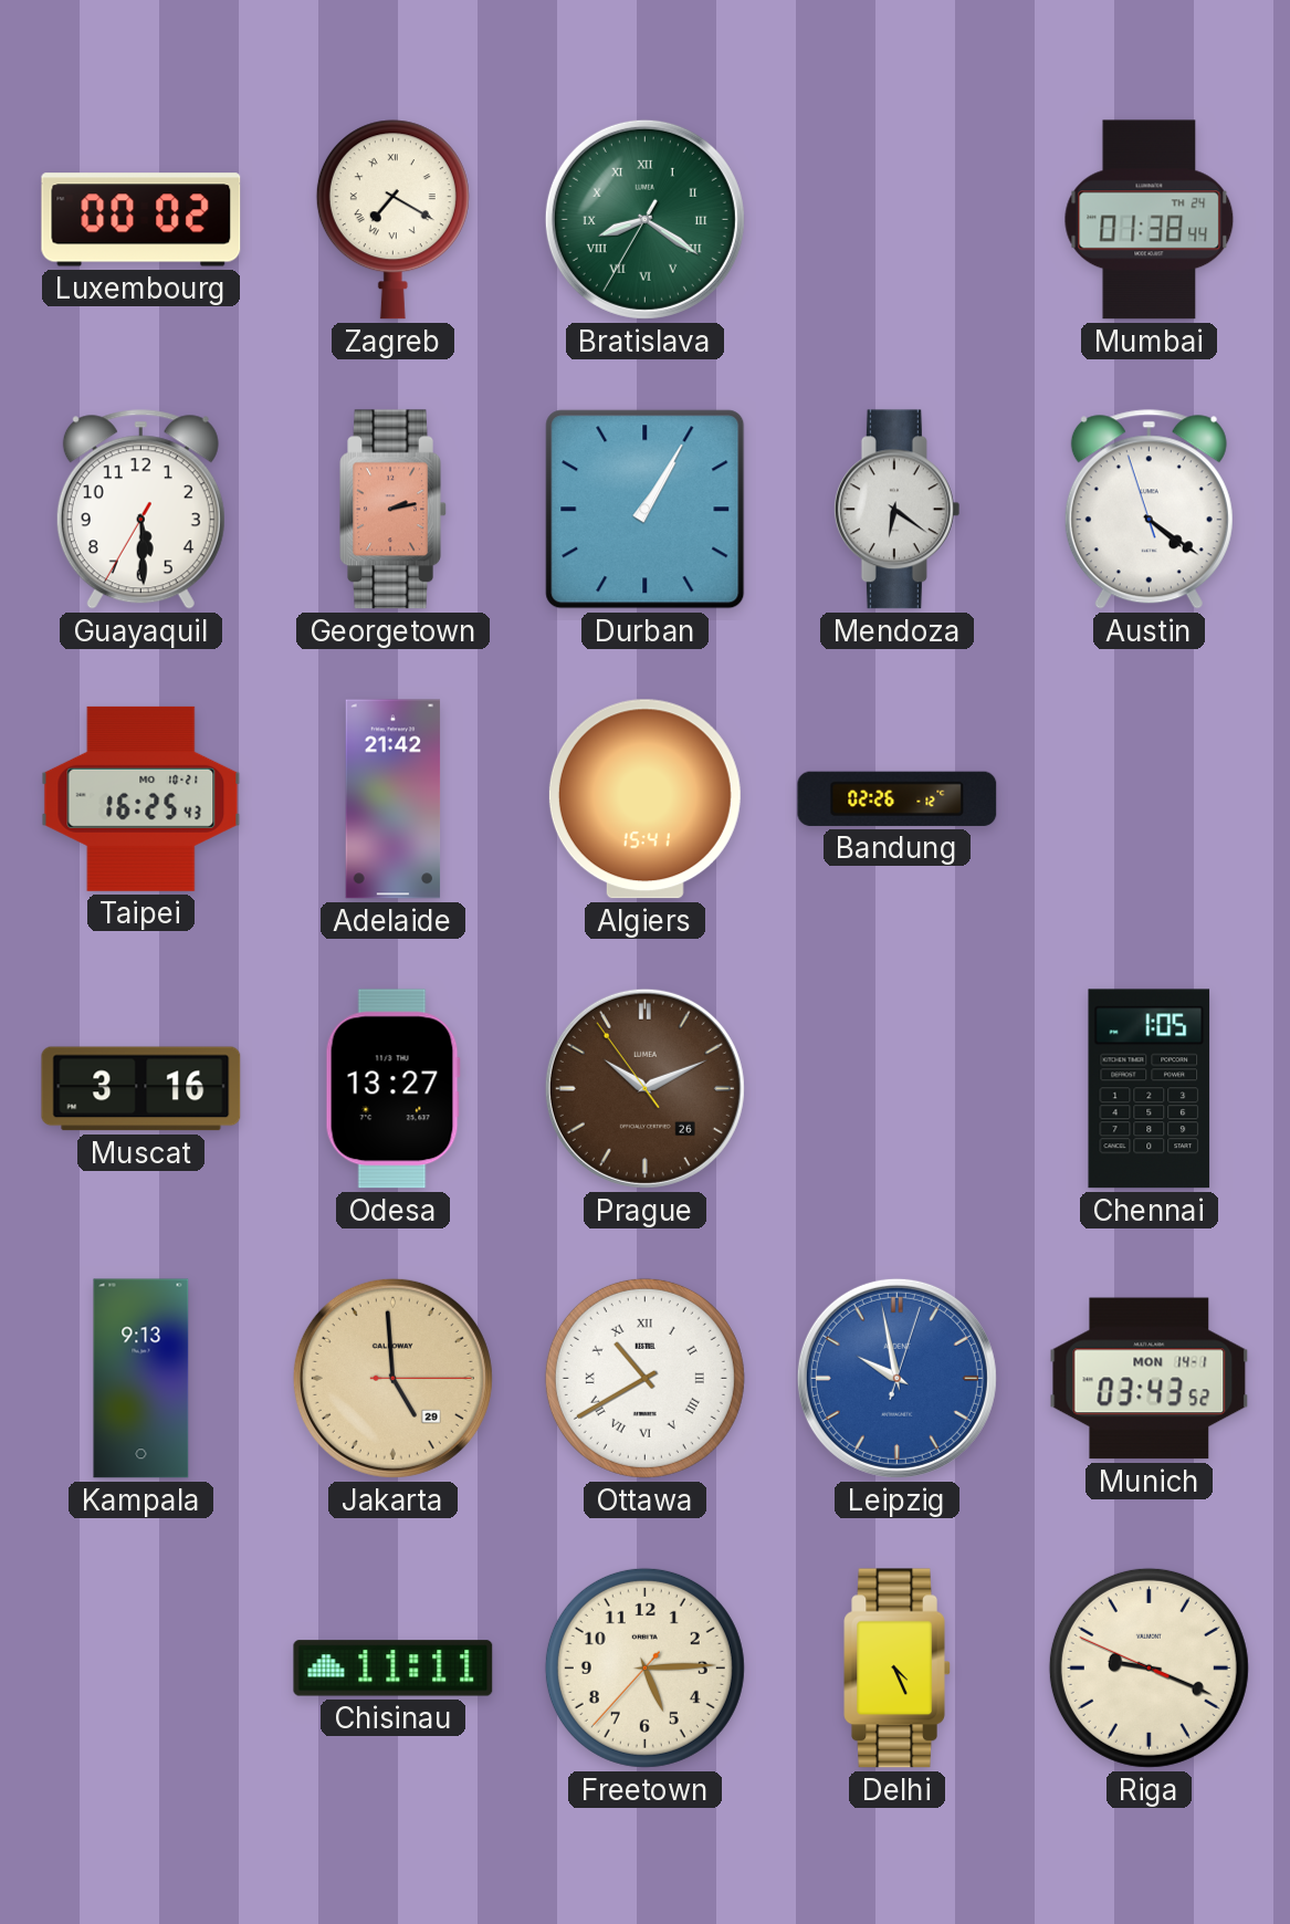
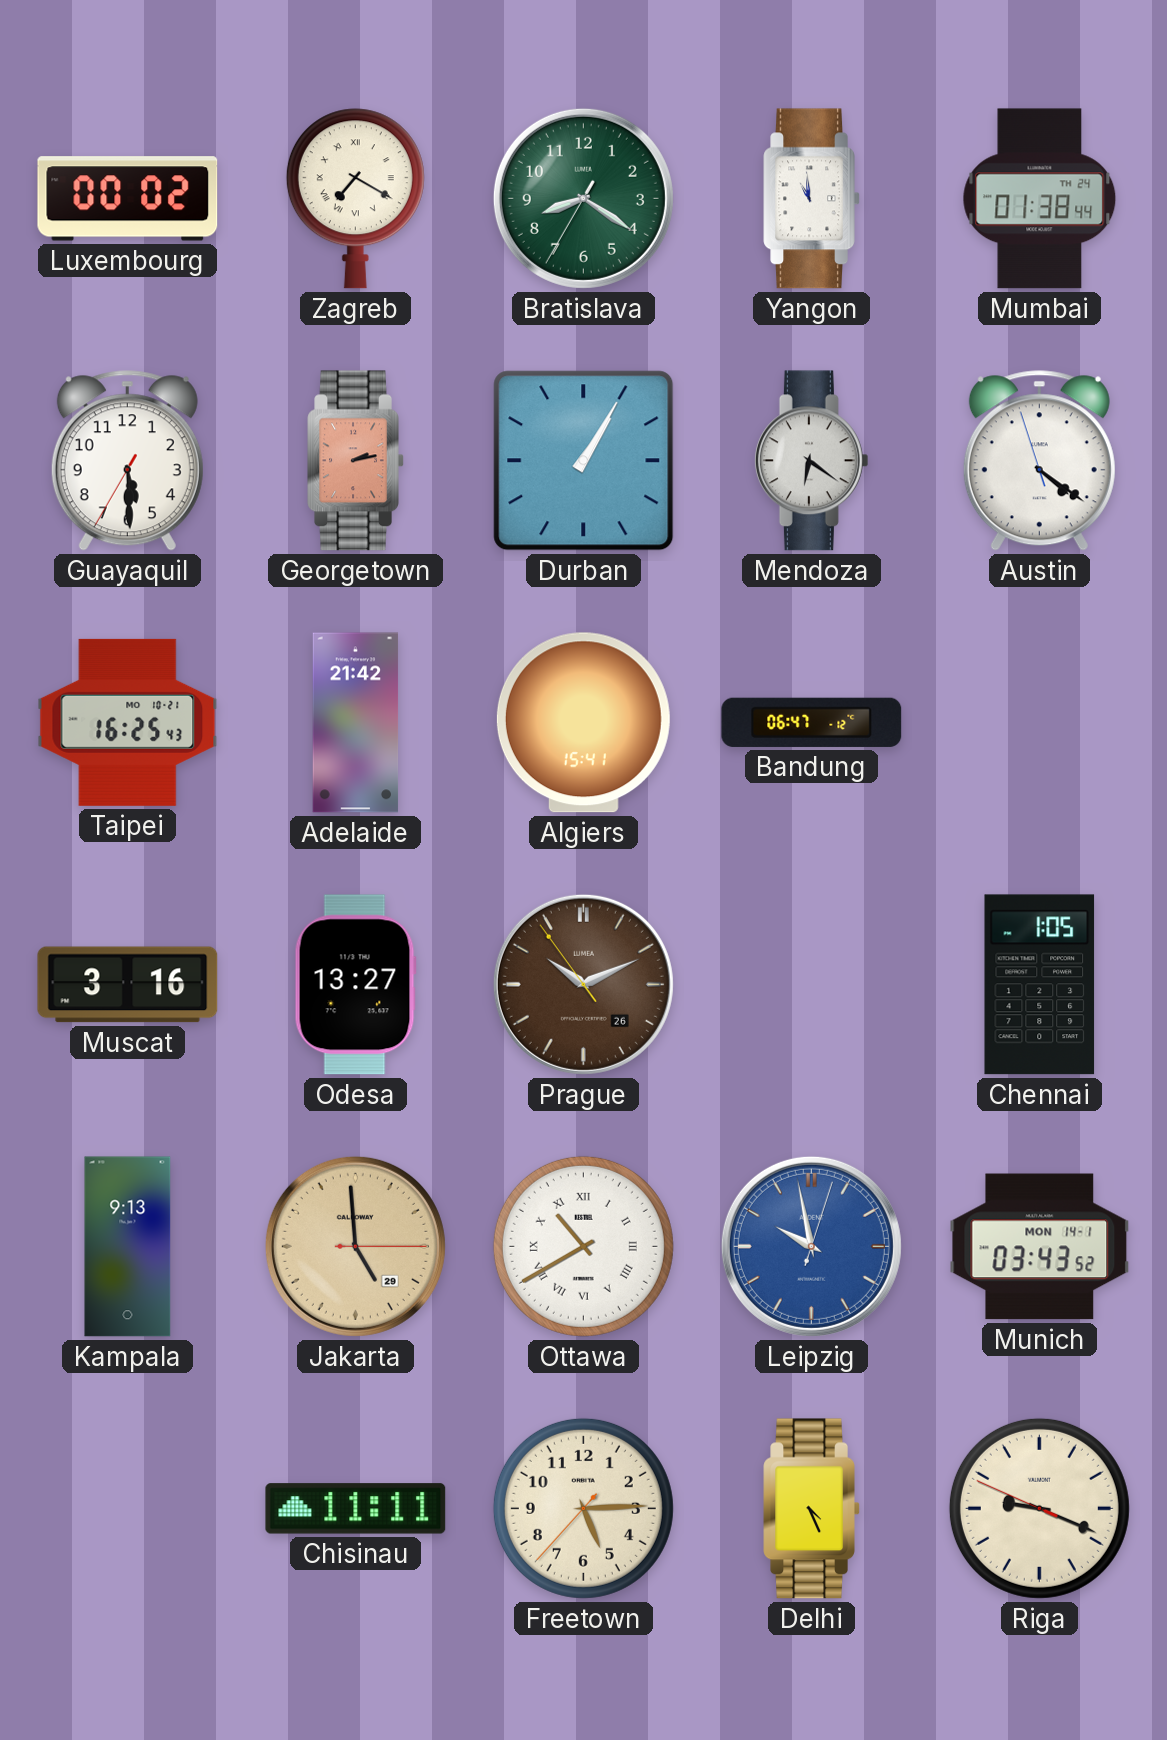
Bratislava numerals: Roman -> Arabic
Yangon: none -> 10:59
Bandung: 02:26 -> 06:47
